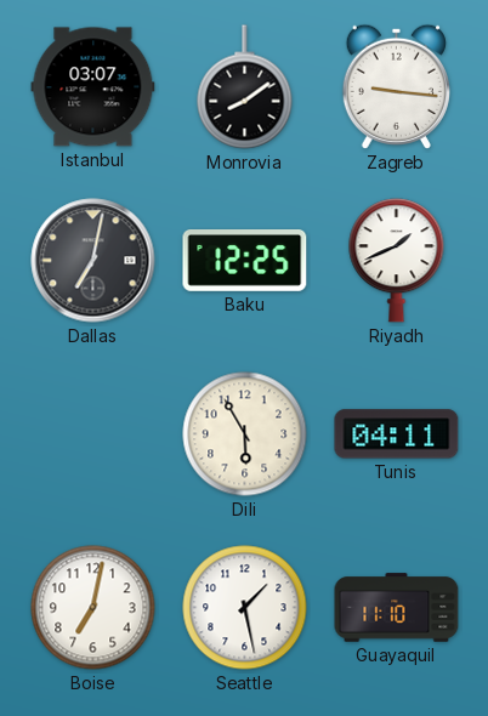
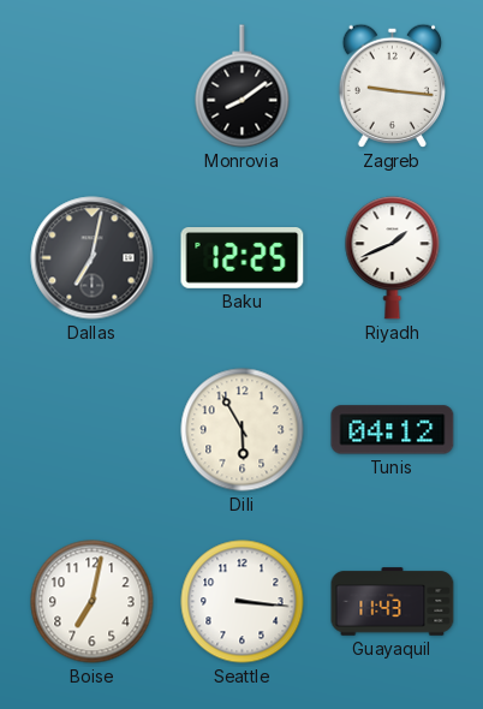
Istanbul: 03:07 -> none
Tunis: 04:11 -> 04:12
Seattle: 1:28 -> 3:16
Guayaquil: 11:10 -> 11:43
